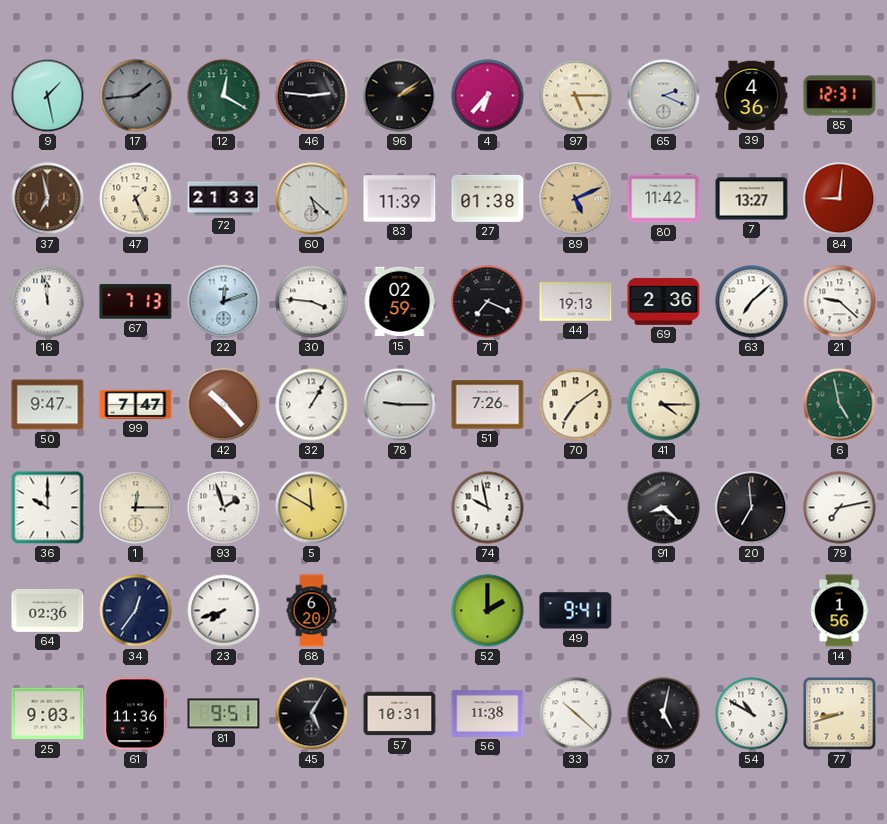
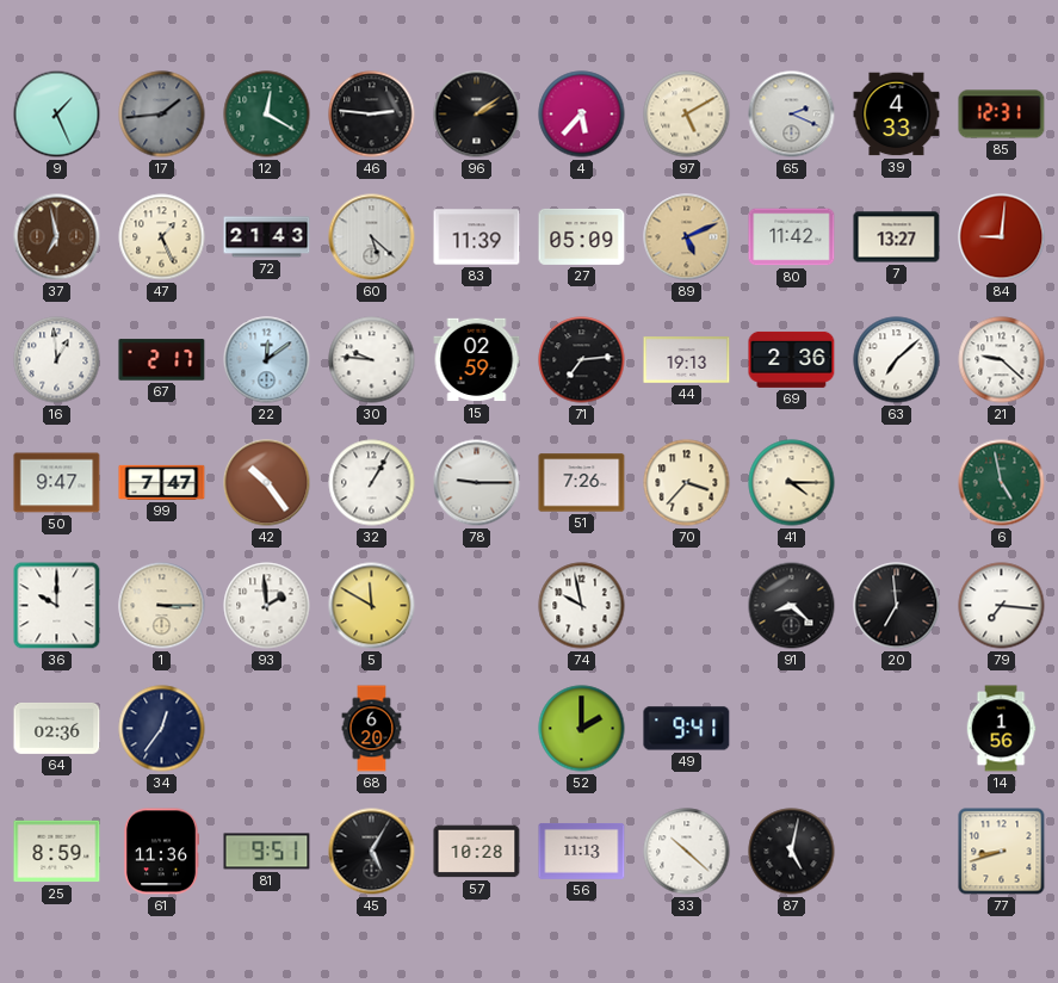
9: 1:28 -> 1:26
4: 6:37 -> 5:37
97: 5:15 -> 5:10
39: 4:36 -> 4:33
72: 21:33 -> 21:43
27: 01:38 -> 05:09
16: 11:58 -> 12:59
67: 7:13 -> 2:17
22: 12:12 -> 12:09
30: 3:46 -> 9:46
71: 7:19 -> 7:14
42: 10:23 -> 10:24
70: 7:09 -> 3:37
1: 12:15 -> 3:15
93: 1:57 -> 1:59
79: 7:13 -> 7:16
23: 7:42 -> none
25: 9:03 -> 8:59
57: 10:31 -> 10:28
56: 11:38 -> 11:13
54: 10:50 -> none
